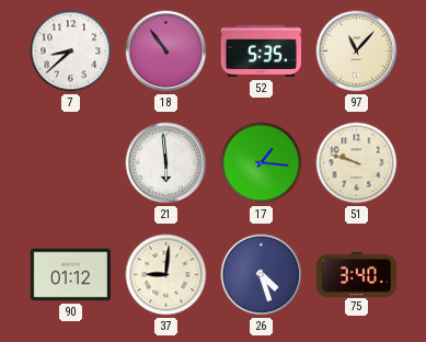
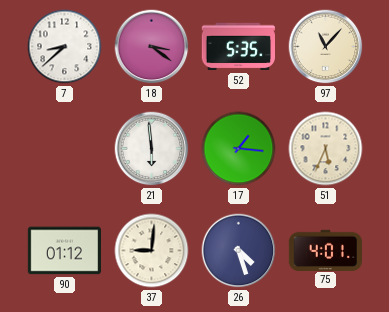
18: 10:54 -> 3:21
51: 9:48 -> 5:34
75: 3:40 -> 4:01
